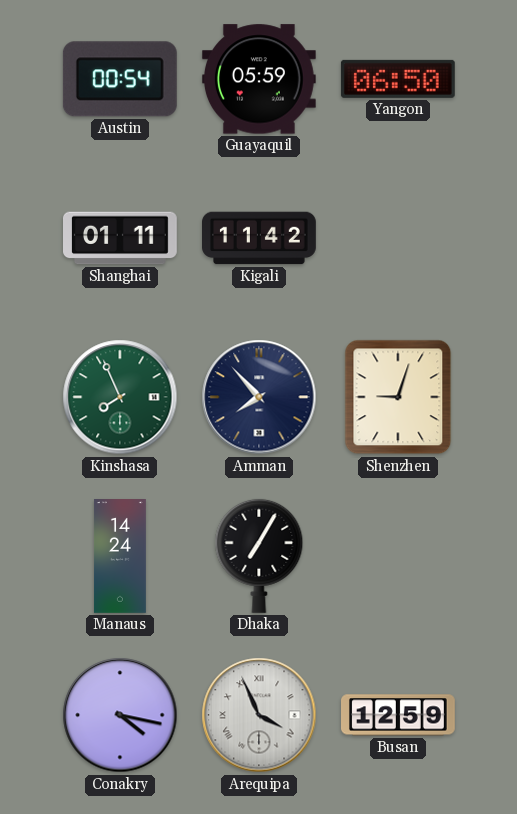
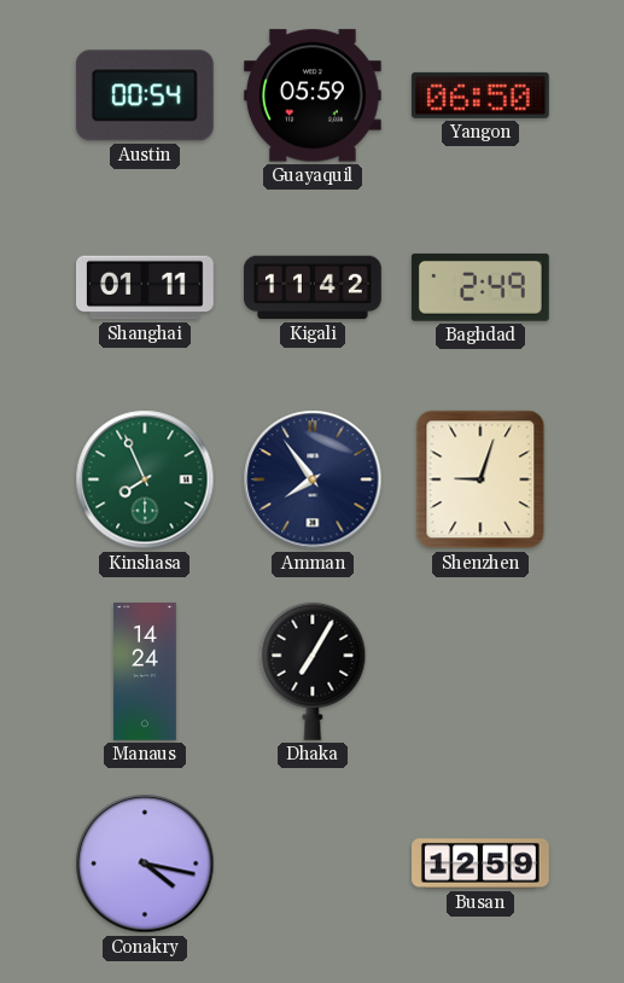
Baghdad: none -> 2:49
Amman: 7:53 -> 7:54
Arequipa: 3:56 -> none
